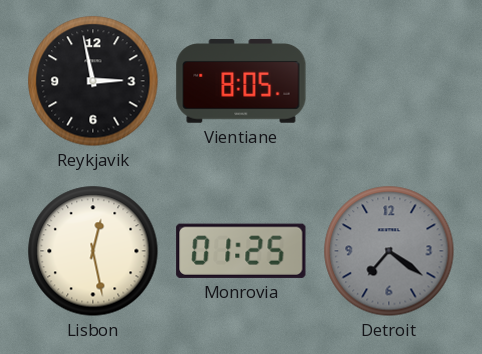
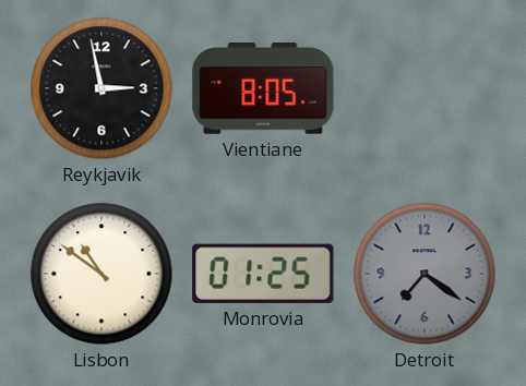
Lisbon: 12:28 -> 10:51
